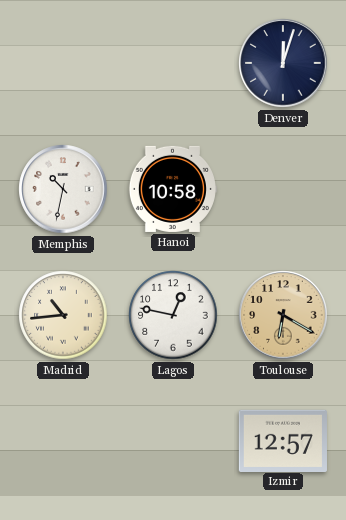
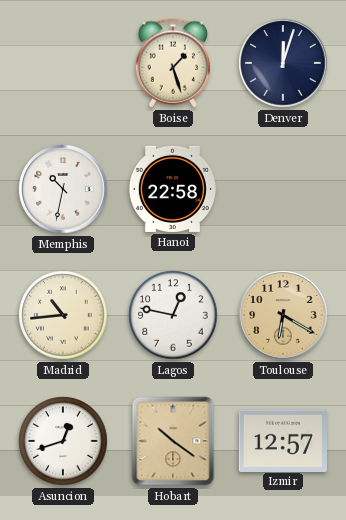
Boise: none -> 1:27
Hanoi: 10:58 -> 22:58
Asuncion: none -> 12:42
Hobart: none -> 10:21
